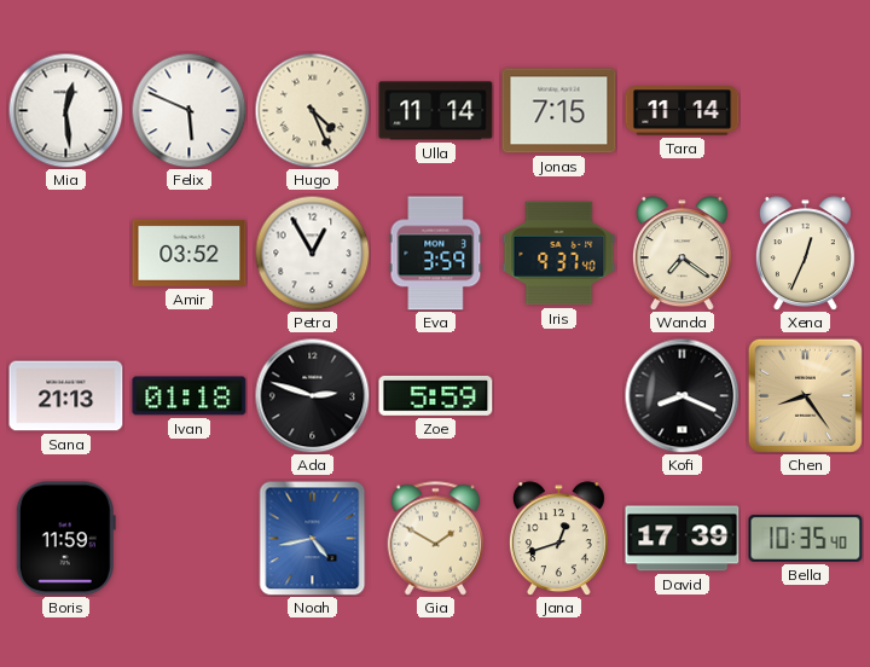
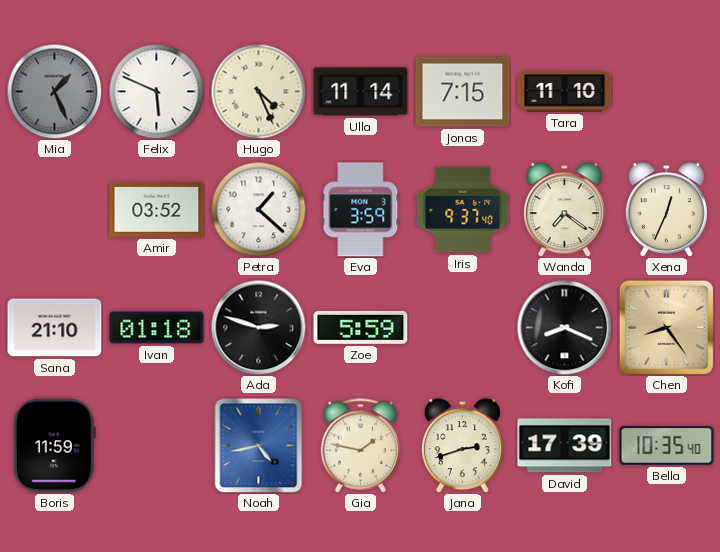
Mia: 12:29 -> 1:26
Mia dial: white -> grey
Tara: 11:14 -> 11:10
Petra: 12:55 -> 1:22
Sana: 21:13 -> 21:10
Gia: 1:50 -> 1:47
Jana: 12:42 -> 2:42
